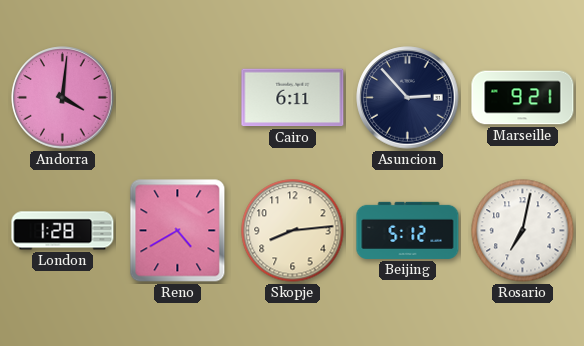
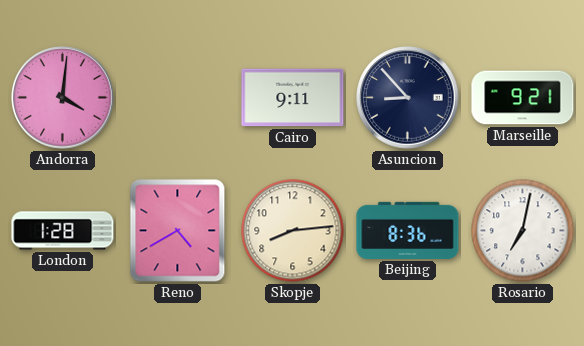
Cairo: 6:11 -> 9:11
Asuncion: 2:53 -> 8:53
Beijing: 5:12 -> 8:36
